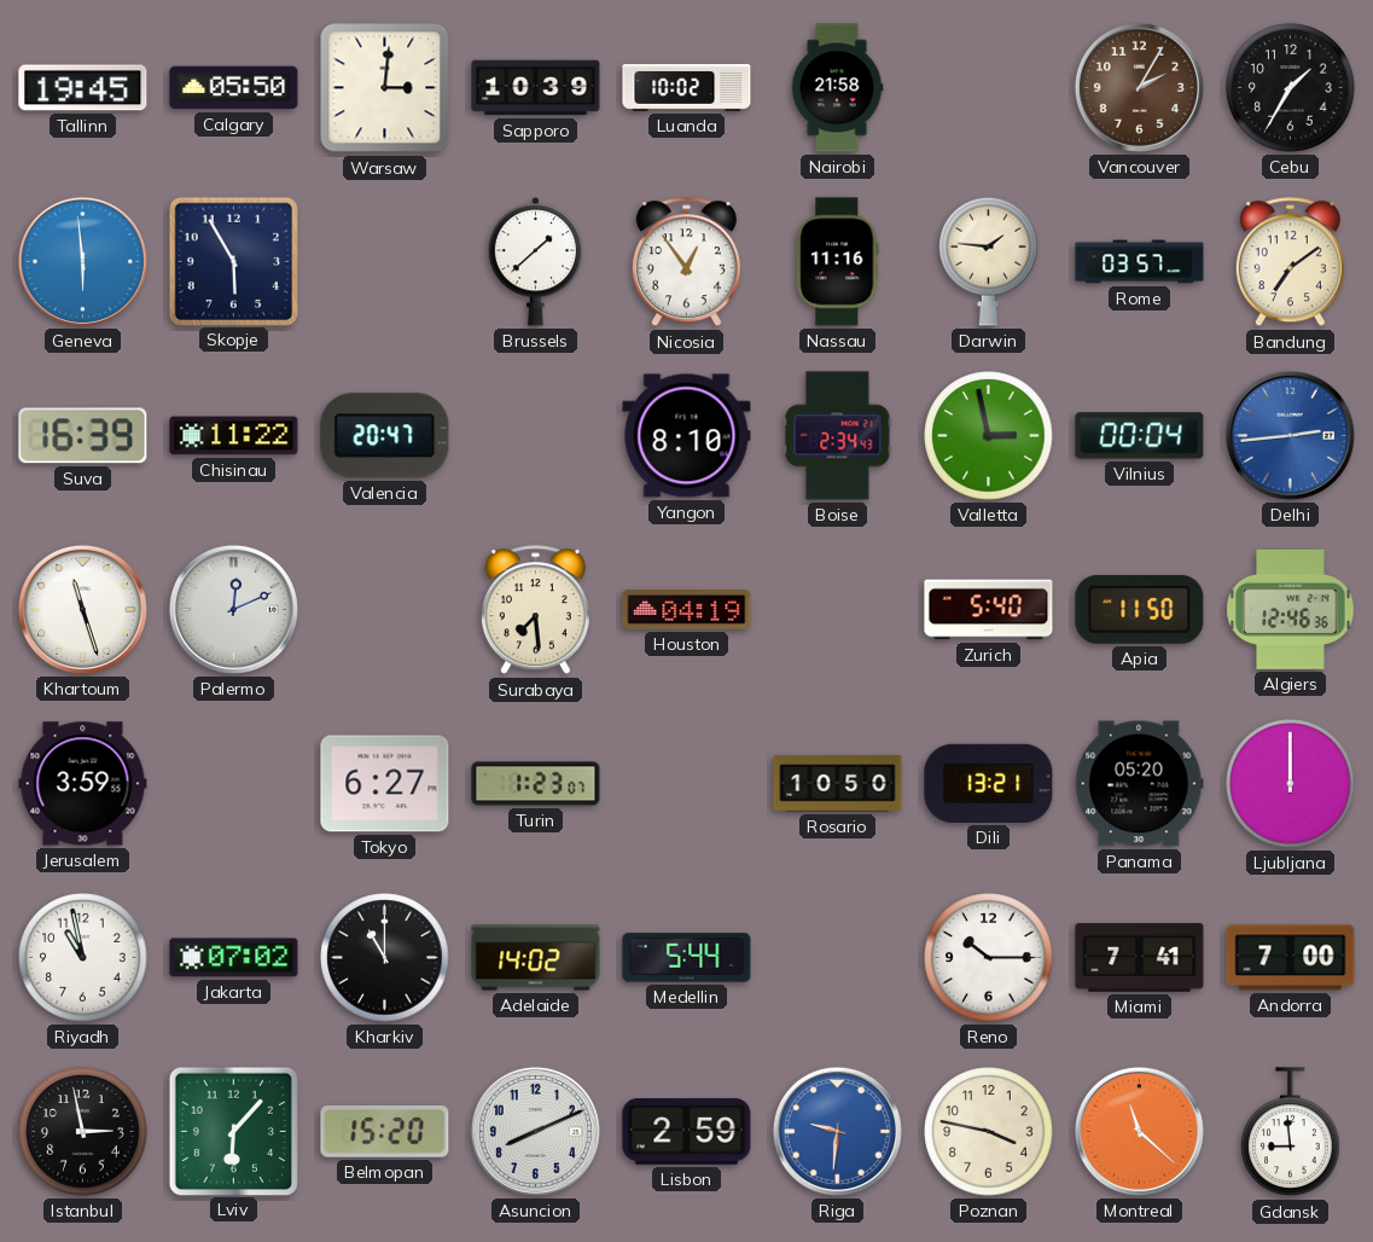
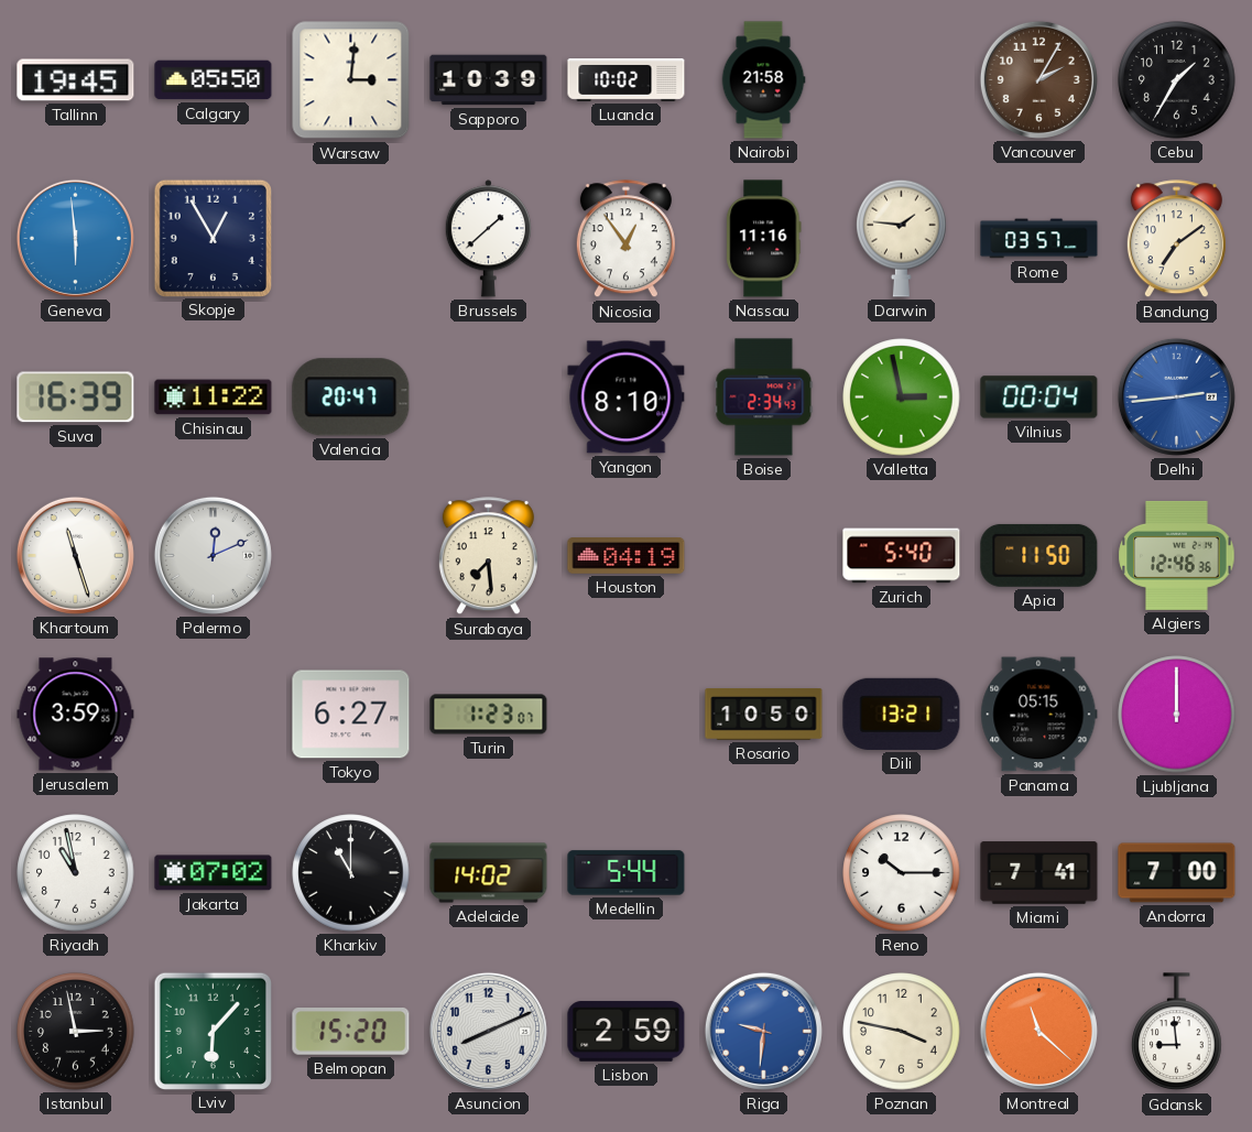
Skopje: 5:55 -> 12:55
Panama: 05:20 -> 05:15
